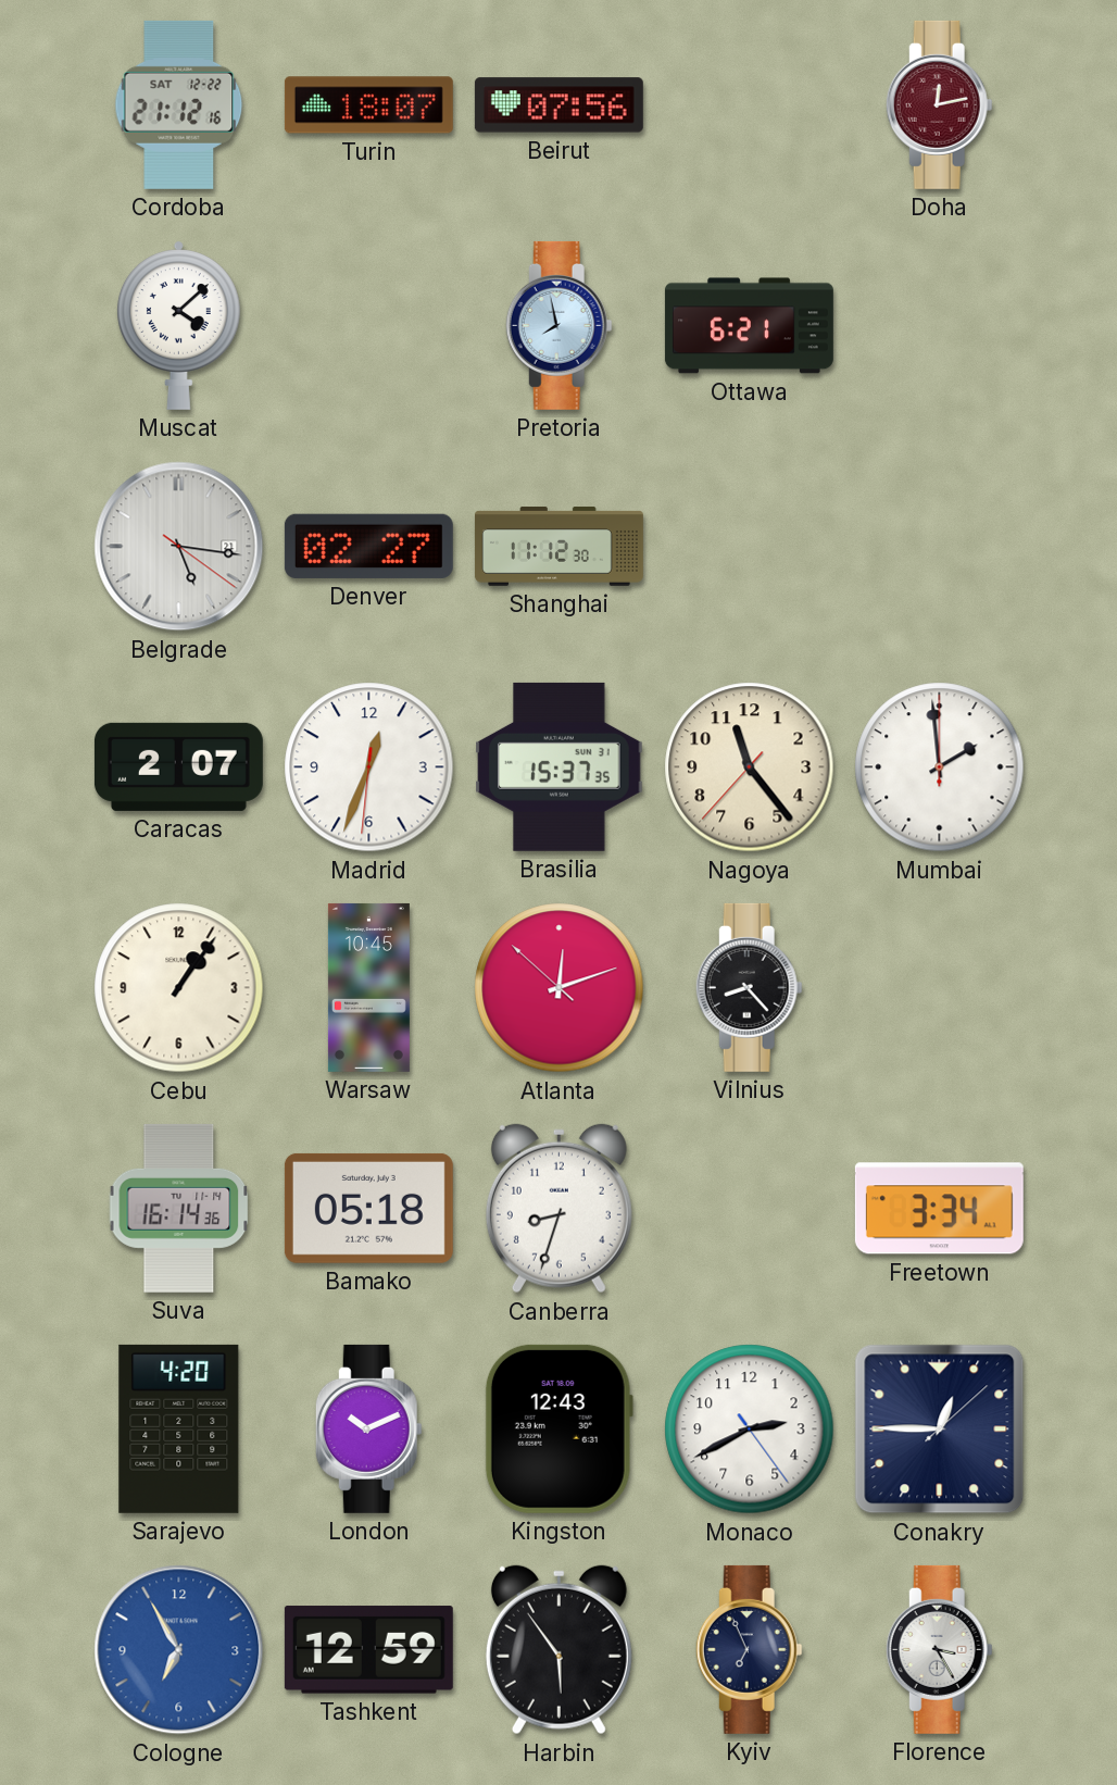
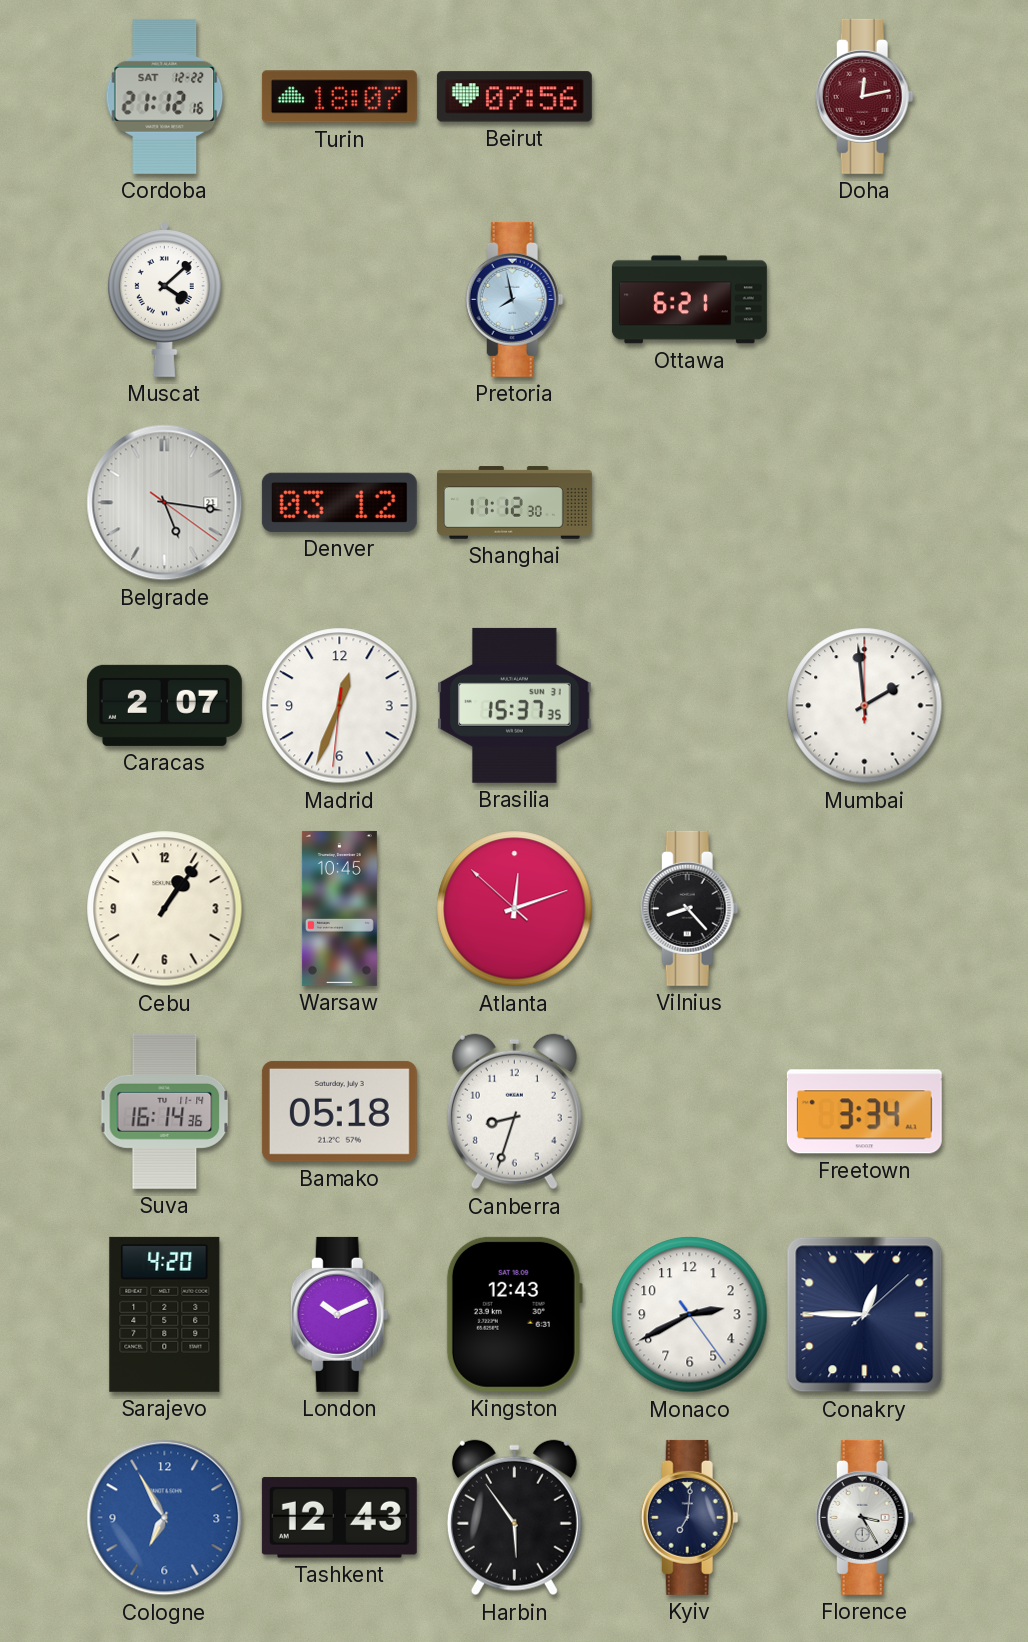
Denver: 02:27 -> 03:12
Nagoya: 11:23 -> none
Tashkent: 12:59 -> 12:43
Kyiv: 6:56 -> 7:01
